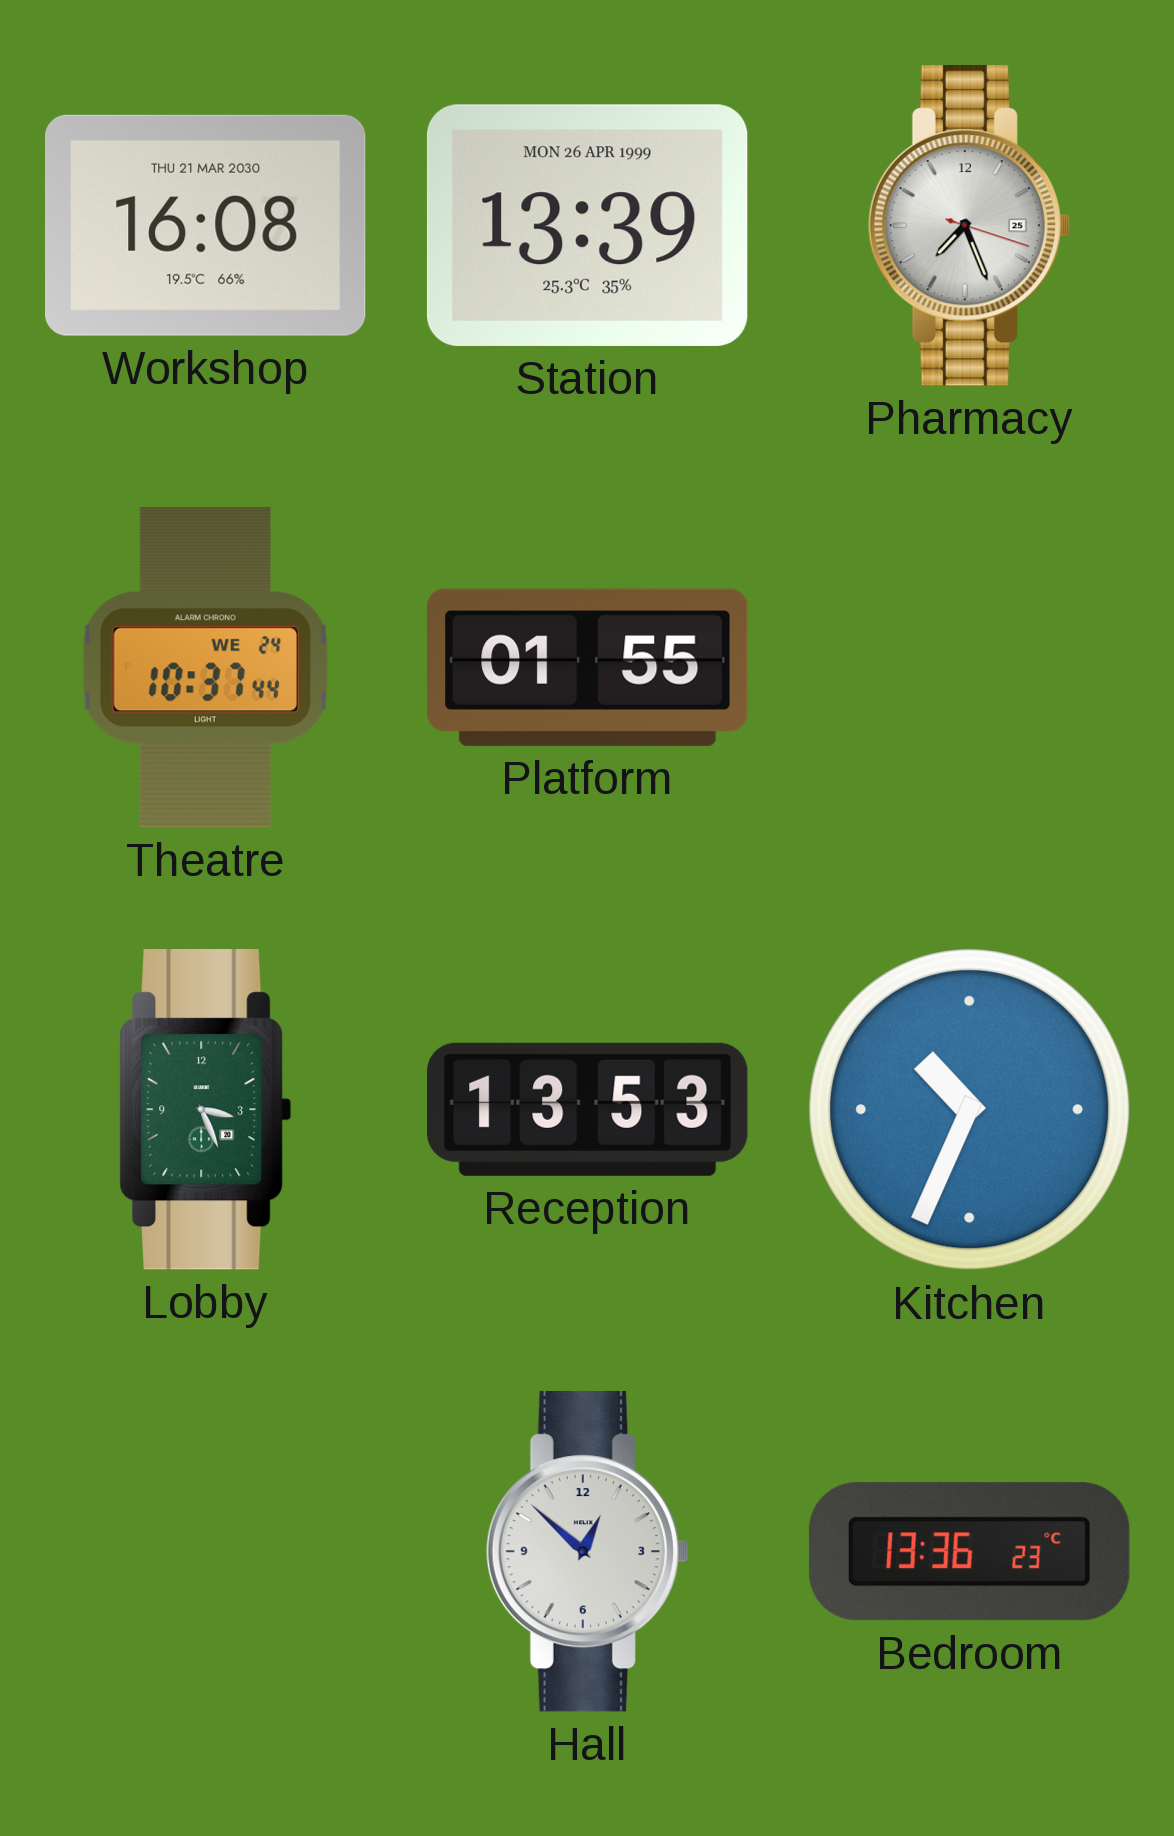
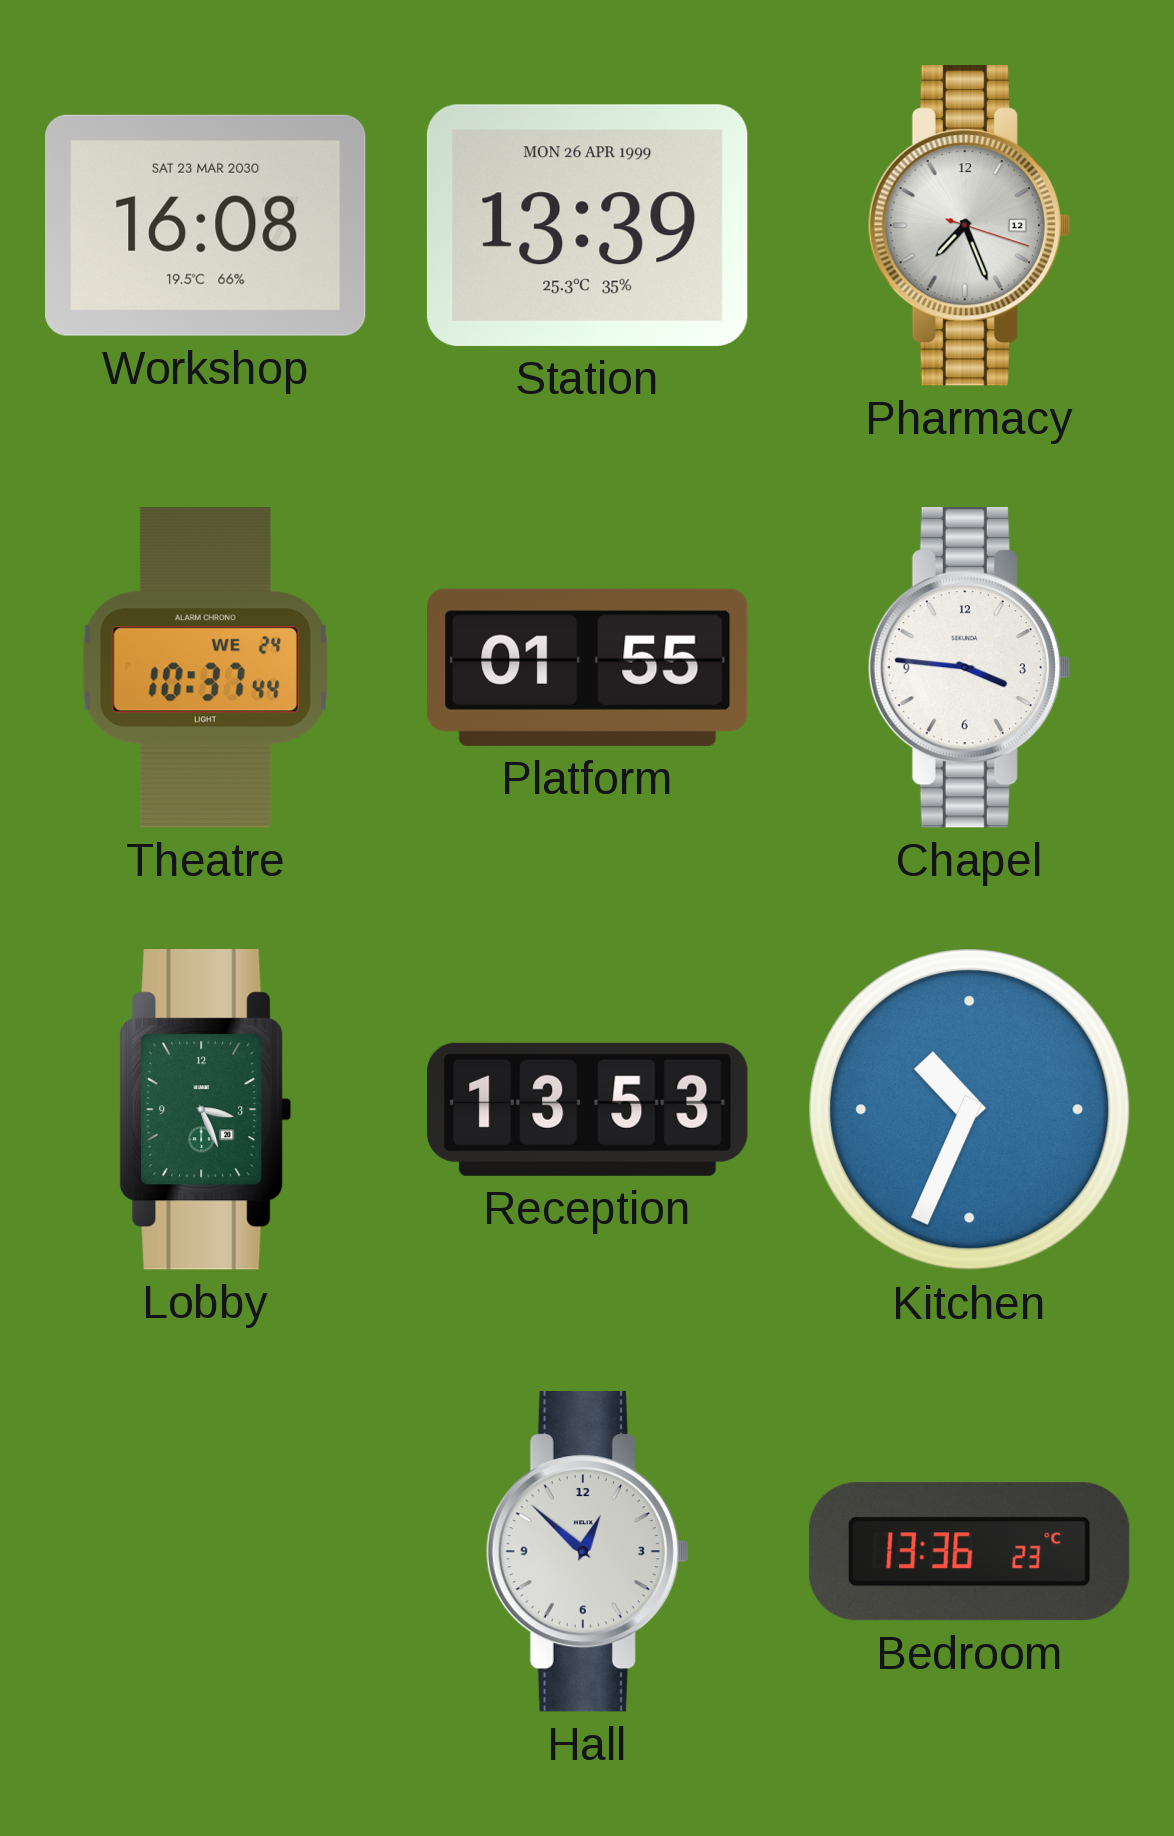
Workshop date: THU 21 MAR 2030 -> SAT 23 MAR 2030
Pharmacy date: 25 -> 12
Chapel: none -> 3:46
